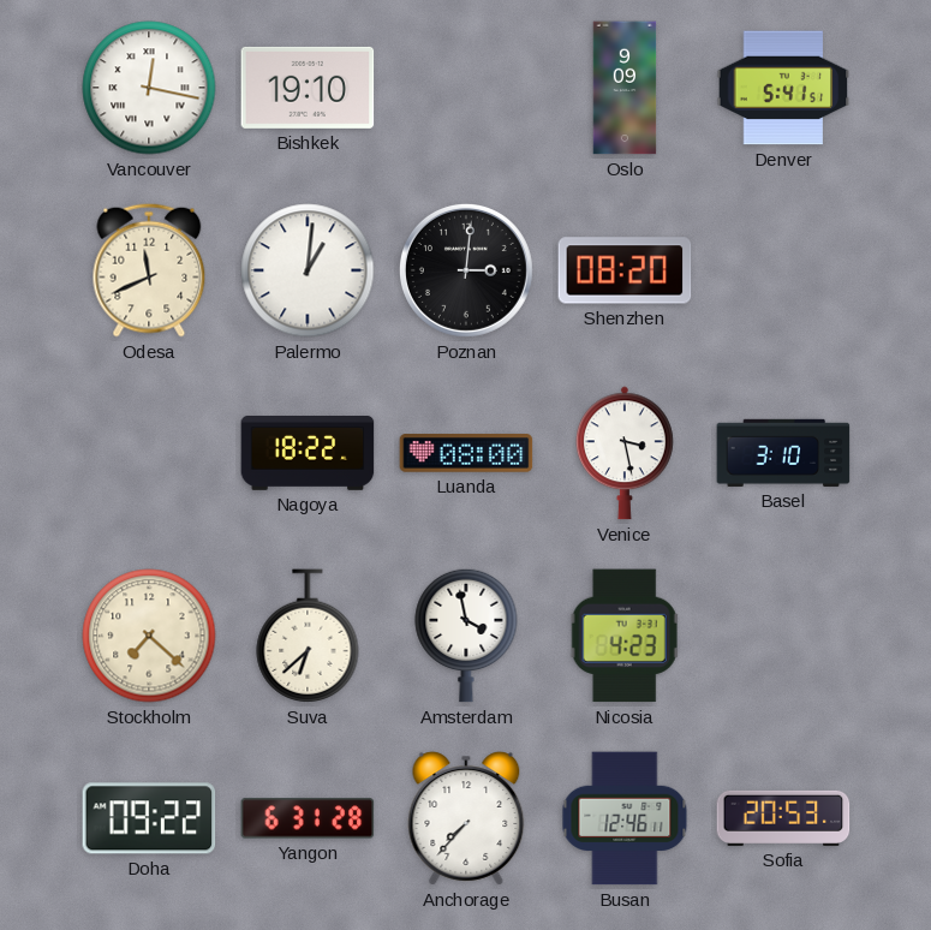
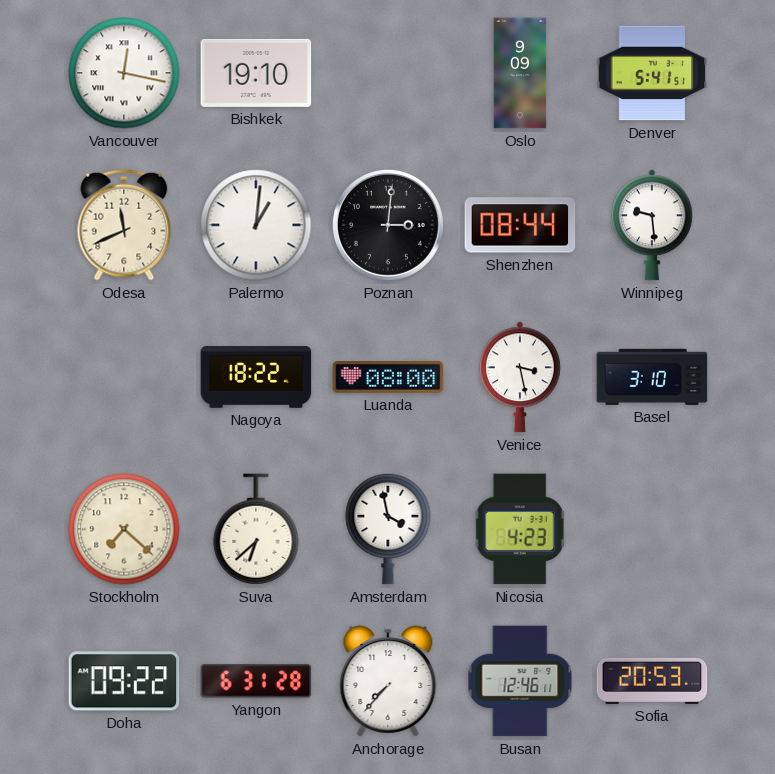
Shenzhen: 08:20 -> 08:44
Winnipeg: none -> 9:29
